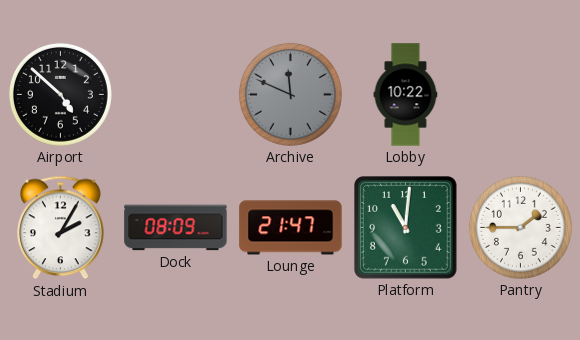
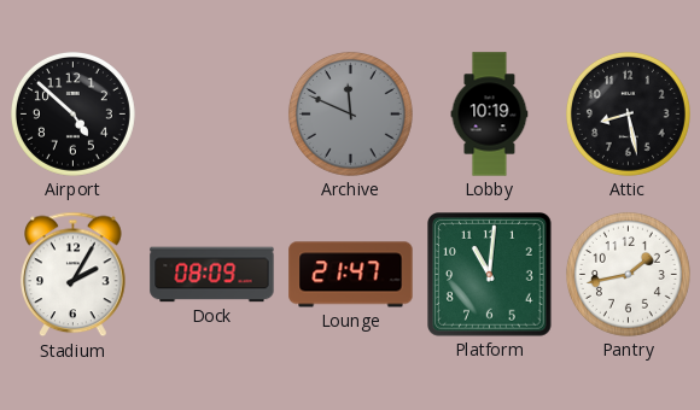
Lobby: 10:22 -> 10:19
Attic: none -> 8:28
Pantry: 1:45 -> 1:43
